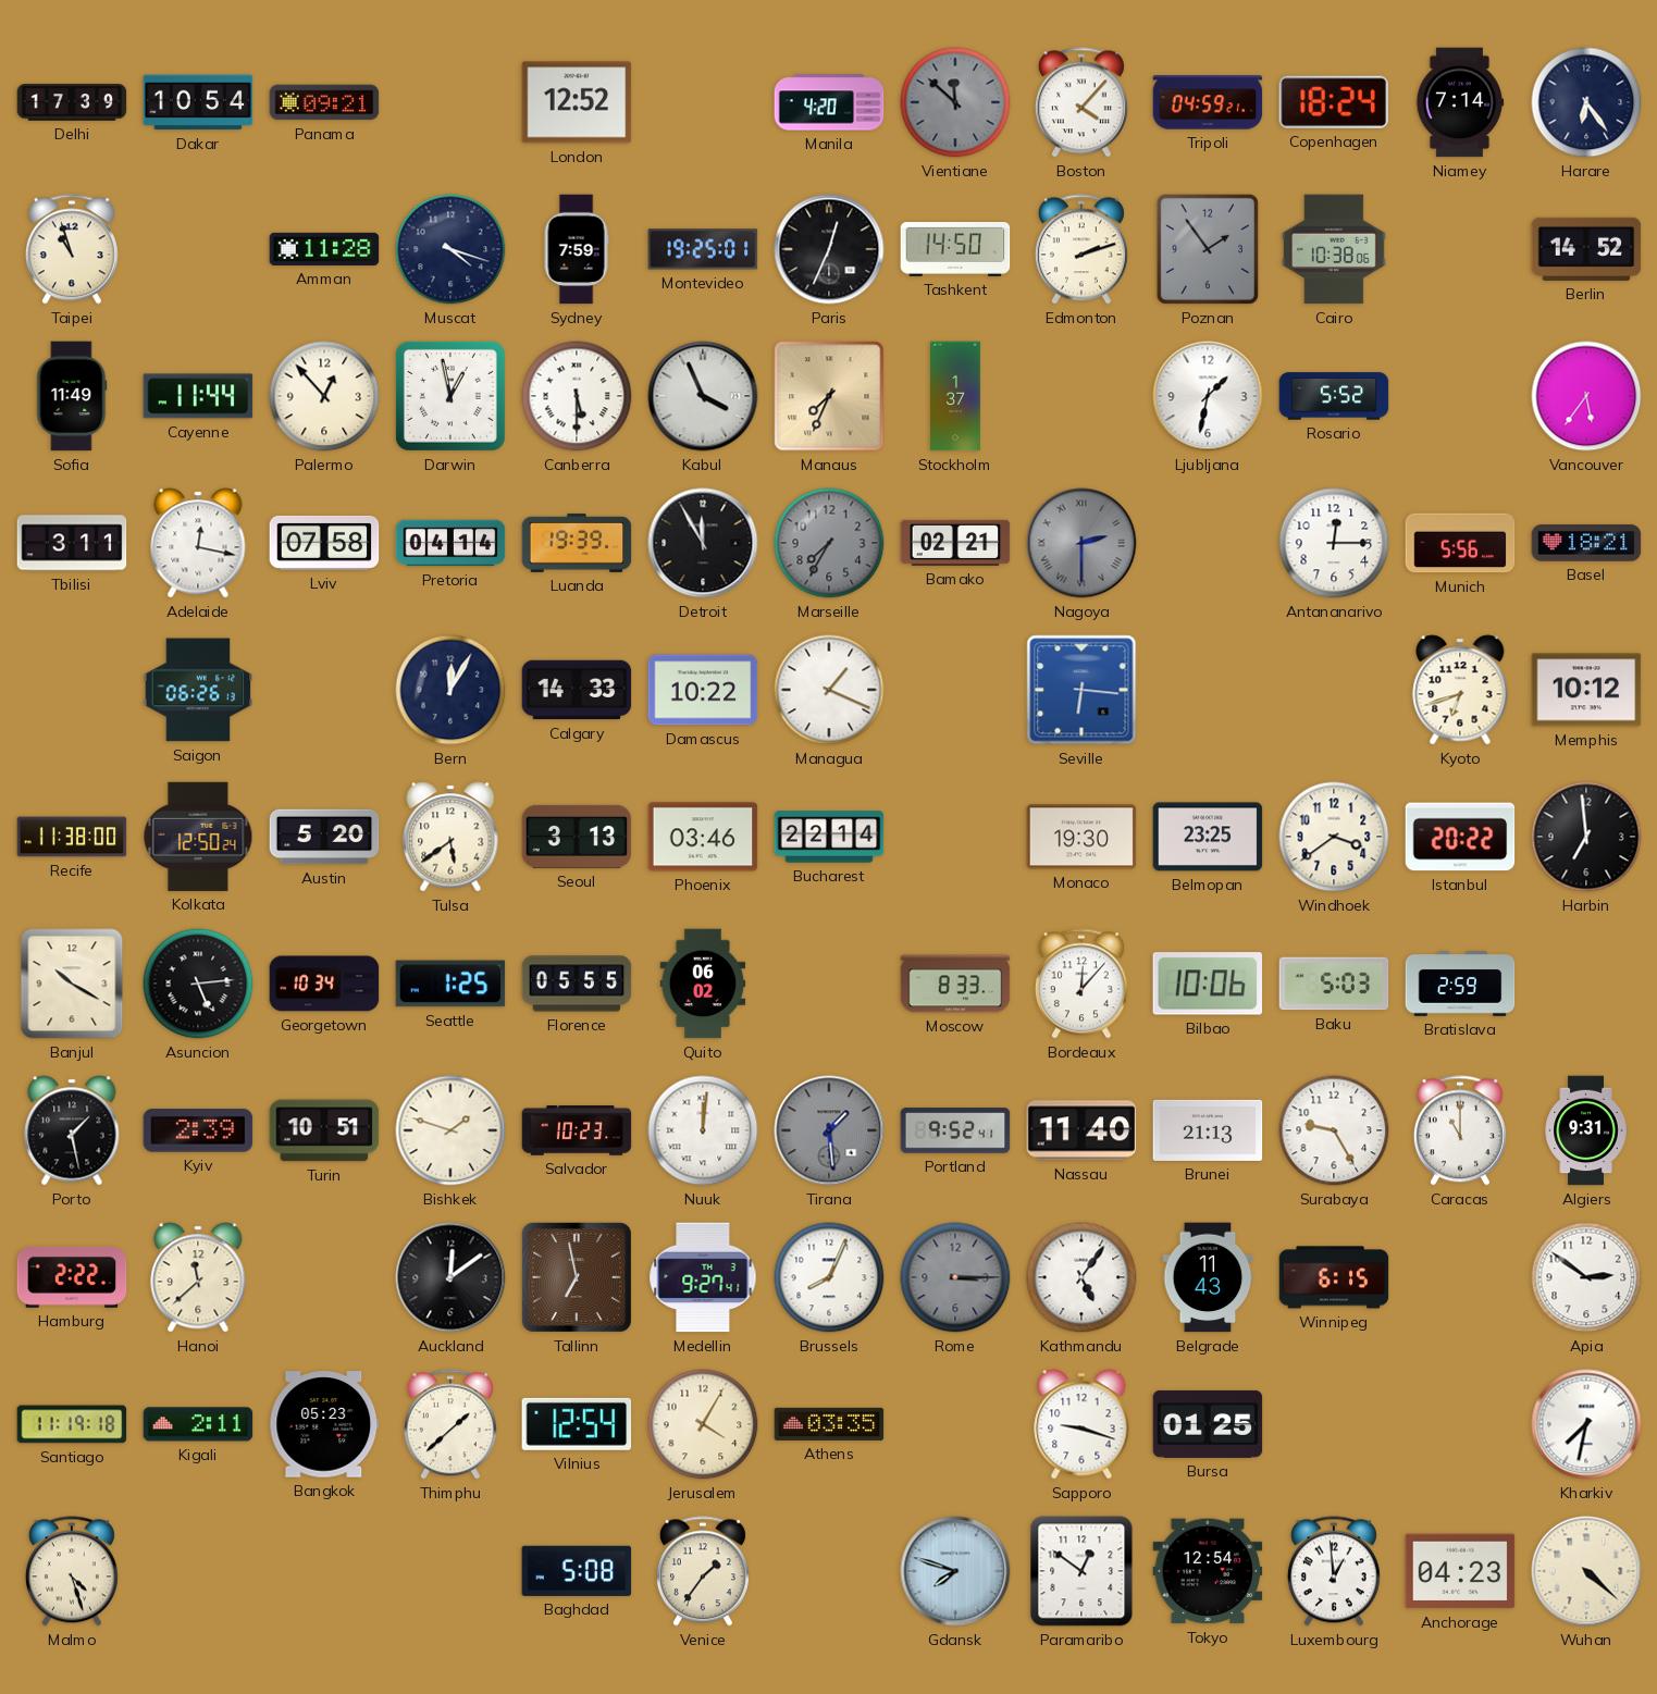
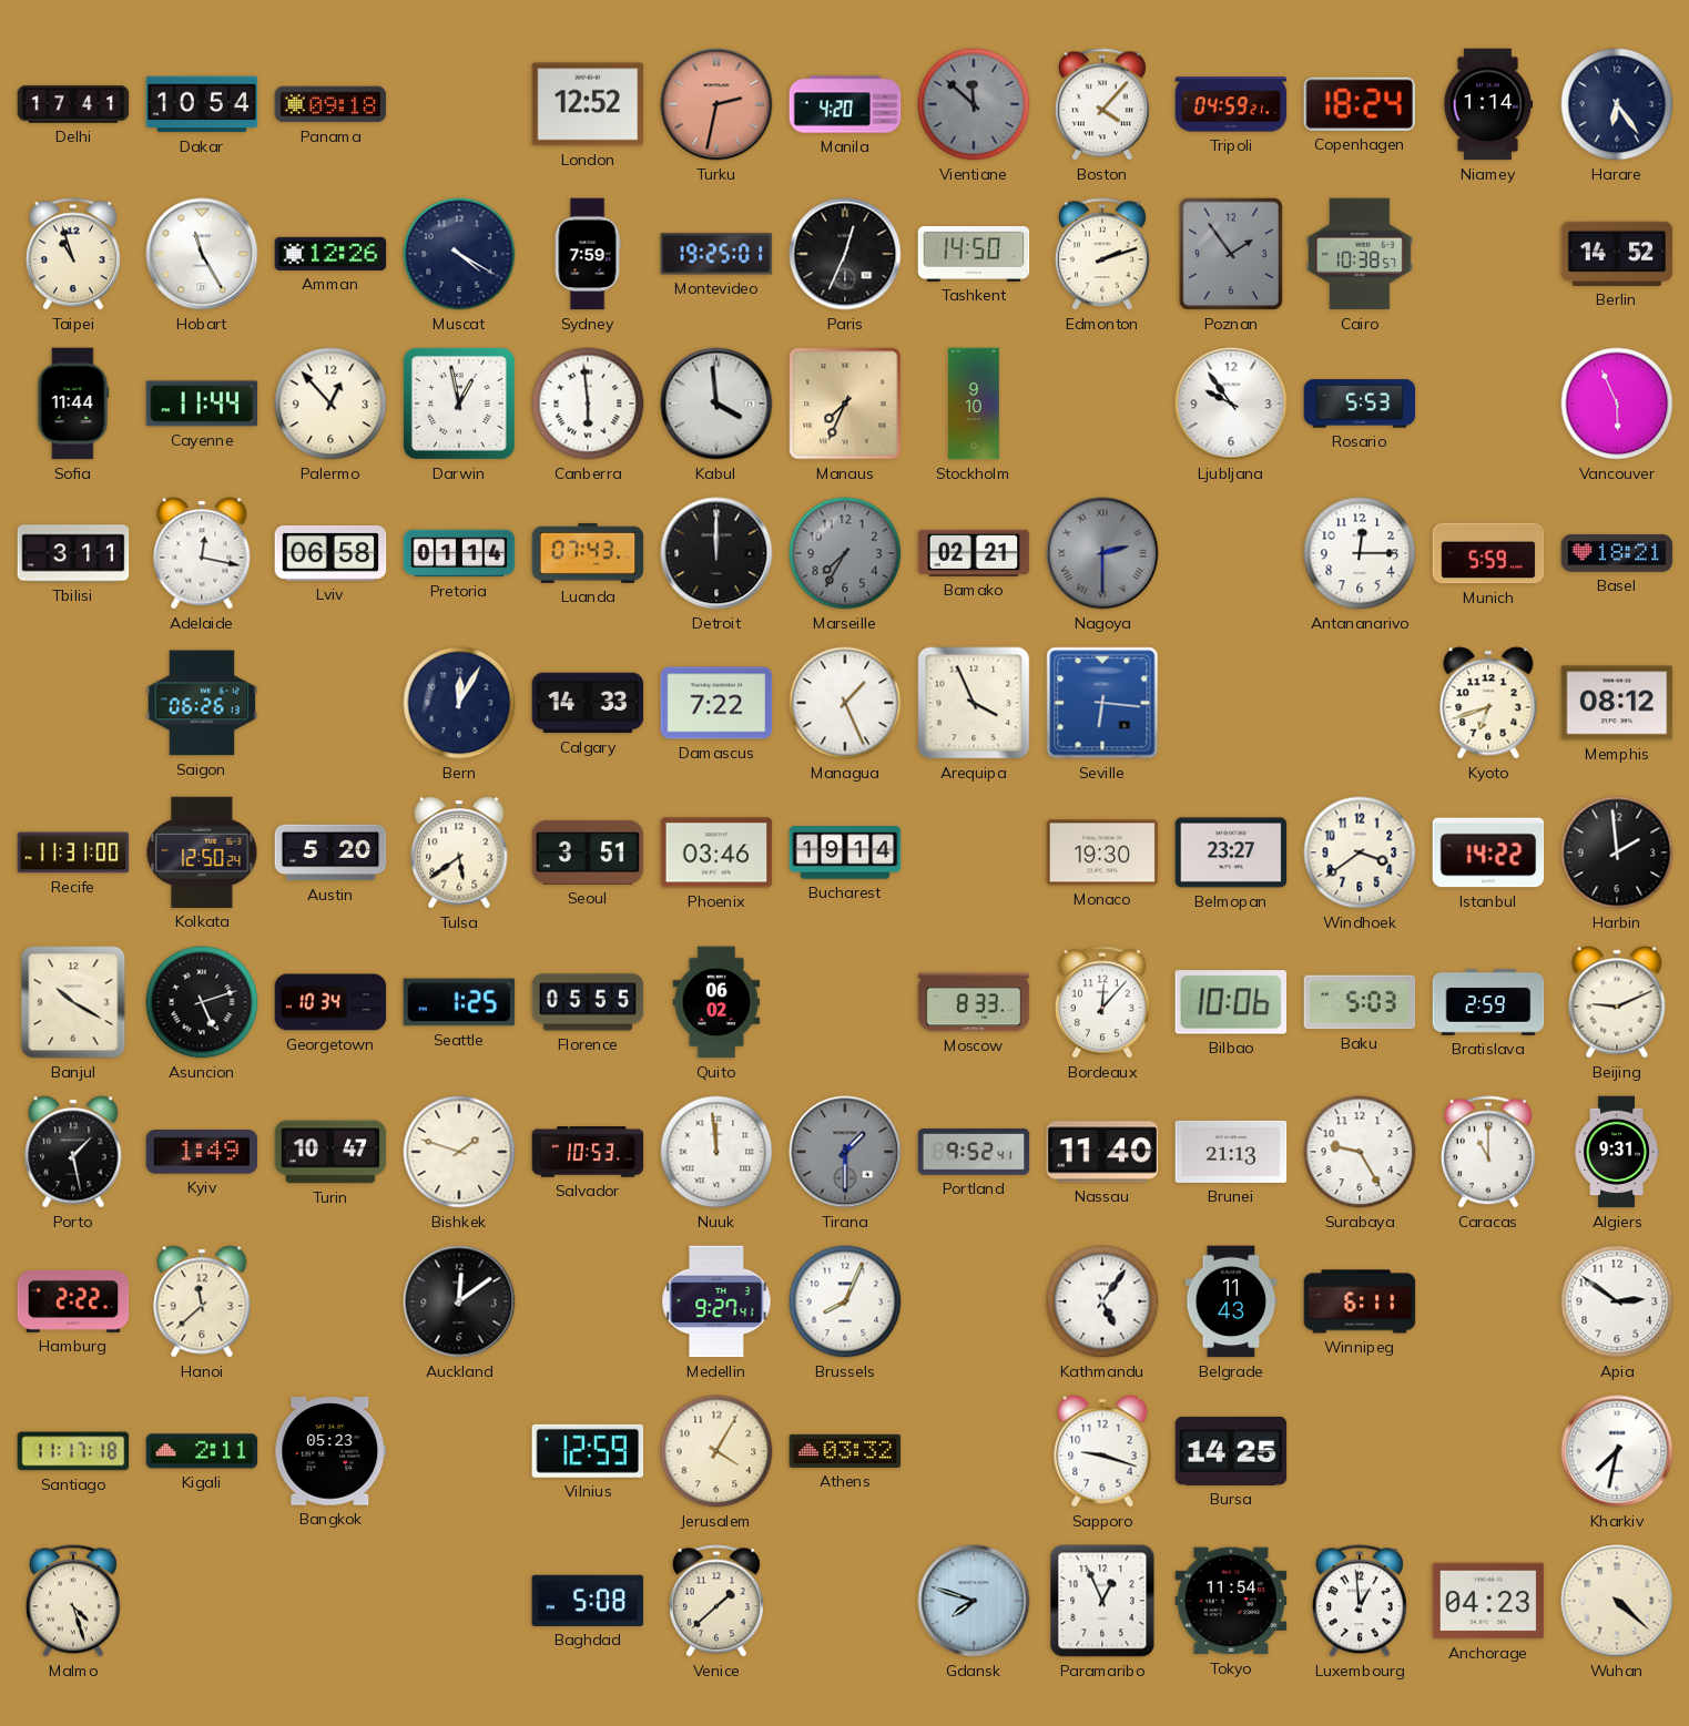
Delhi: 17:39 -> 17:41
Panama: 09:21 -> 09:18
Turku: none -> 2:32
Niamey: 7:14 -> 1:14
Hobart: none -> 11:25
Amman: 11:28 -> 12:26
Muscat: 4:18 -> 4:20
Cairo: 10:38:06 -> 10:38:57
Sofia: 11:49 -> 11:44
Canberra: 5:30 -> 5:59
Kabul: 3:56 -> 3:59
Stockholm: 1:37 -> 9:10
Ljubljana: 1:32 -> 9:54
Rosario: 5:52 -> 5:53
Vancouver: 5:36 -> 5:56
Lviv: 07:58 -> 06:58
Pretoria: 04:14 -> 01:14
Luanda: 19:39 -> 07:43
Detroit: 11:55 -> 12:00
Munich: 5:56 -> 5:59
Damascus: 10:22 -> 7:22
Managua: 1:19 -> 1:26
Arequipa: none -> 3:56
Memphis: 10:12 -> 08:12
Recife: 11:38 -> 11:31
Seoul: 3:13 -> 3:51
Bucharest: 22:14 -> 19:14
Belmopan: 23:25 -> 23:27
Istanbul: 20:22 -> 14:22
Harbin: 6:59 -> 1:59
Asuncion: 5:14 -> 5:12
Beijing: none -> 9:11
Kyiv: 2:39 -> 1:49
Turin: 10:51 -> 10:47
Salvador: 10:23 -> 10:53
Nuuk: 12:01 -> 11:59
Tirana: 1:29 -> 1:30
Tallinn: 6:58 -> none
Rome: 3:15 -> none
Winnipeg: 6:15 -> 6:11
Santiago: 11:19 -> 11:17
Thimphu: 1:38 -> none
Vilnius: 12:54 -> 12:59
Athens: 03:35 -> 03:32
Bursa: 01:25 -> 14:25
Venice: 1:36 -> 1:38
Paramaribo: 12:51 -> 12:56
Tokyo: 12:54 -> 11:54
